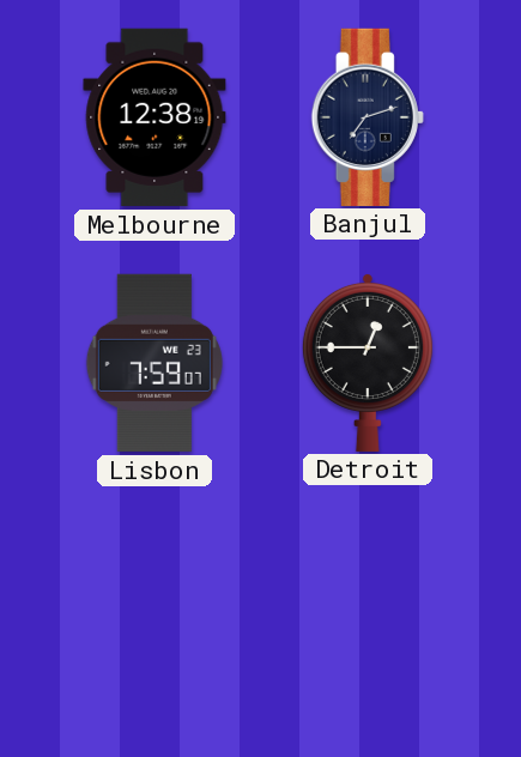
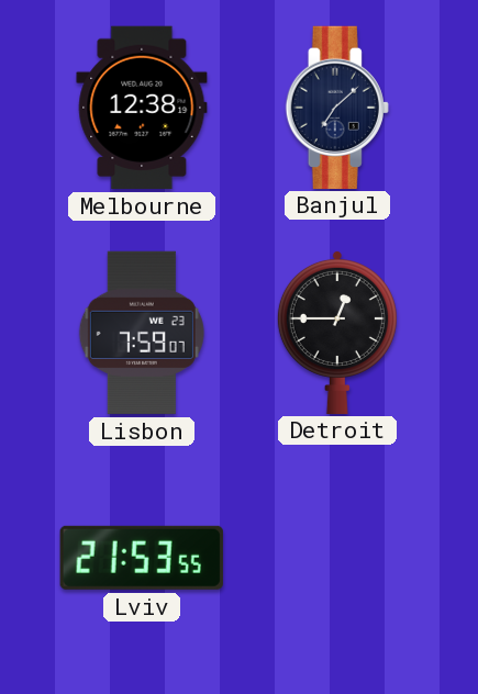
Banjul: 7:12 -> 7:08
Lviv: none -> 21:53
